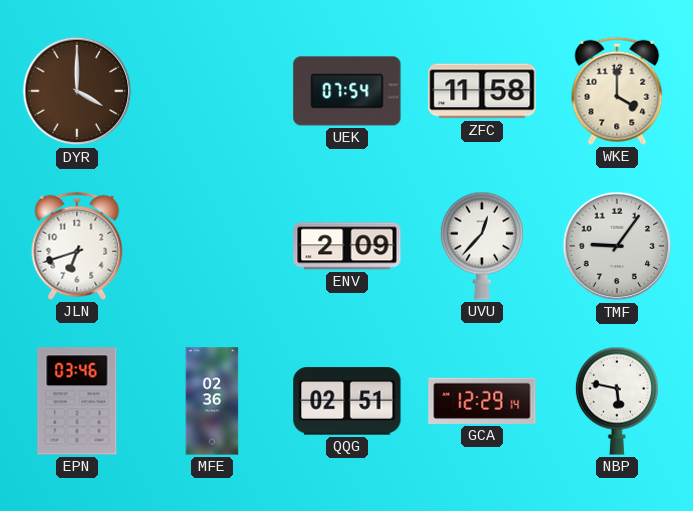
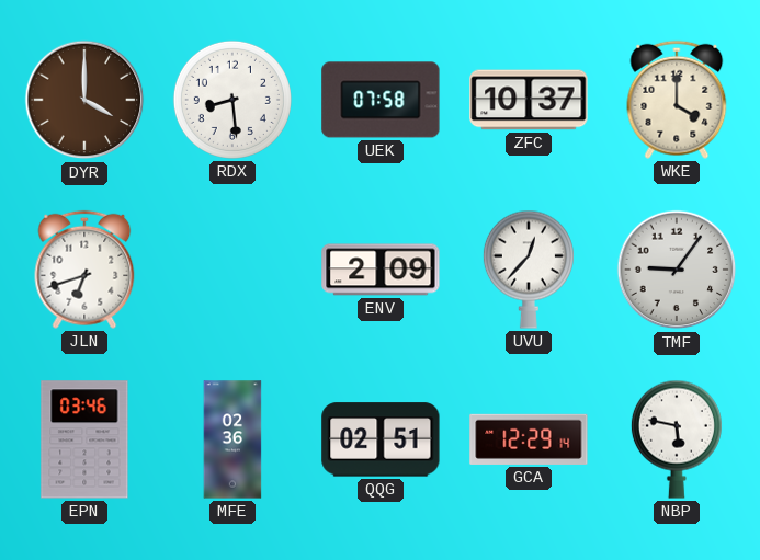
RDX: none -> 8:29
UEK: 07:54 -> 07:58
ZFC: 11:58 -> 10:37
